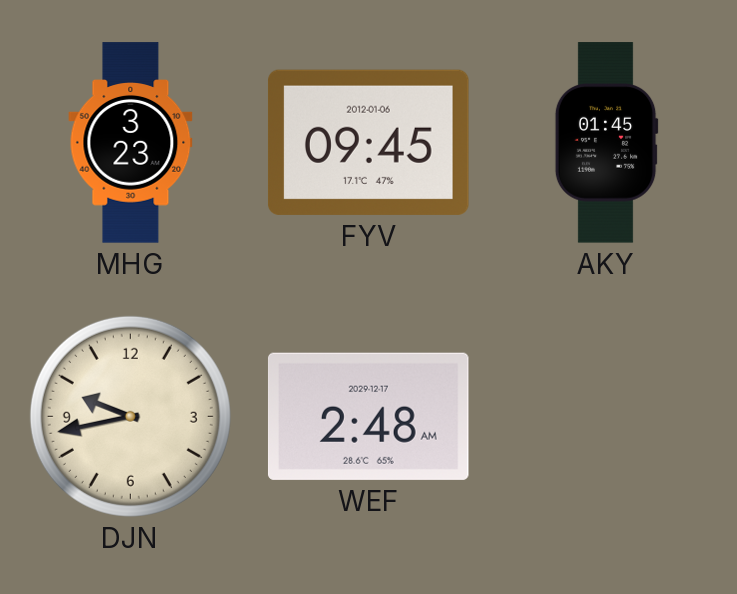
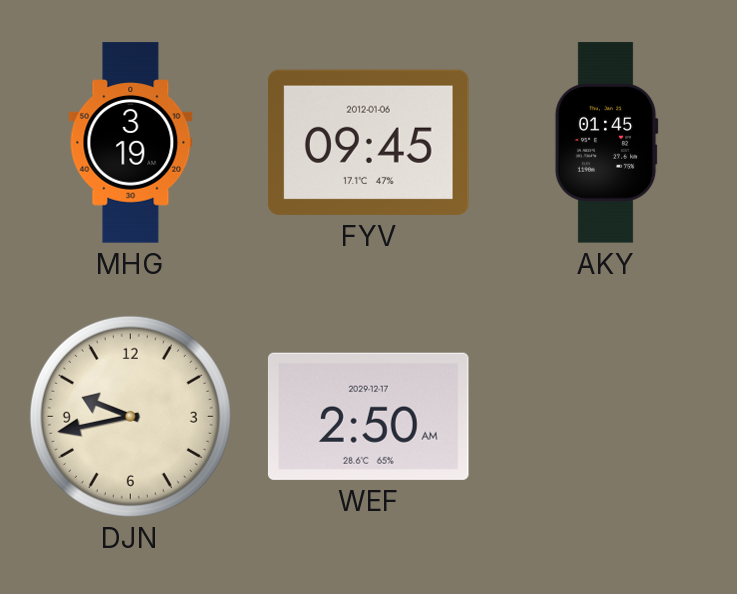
MHG: 3:23 -> 3:19
WEF: 2:48 -> 2:50
